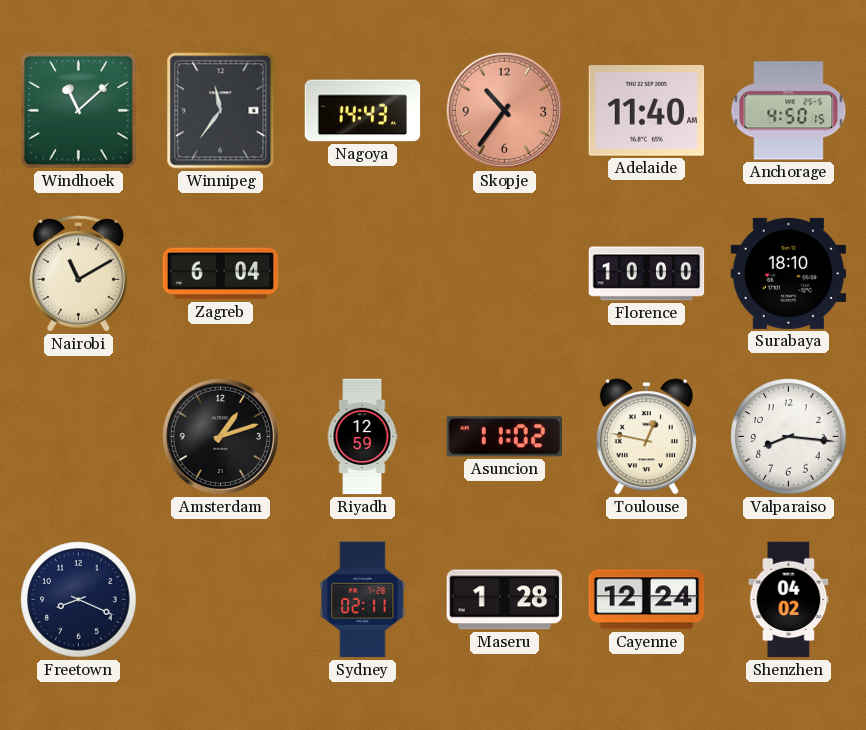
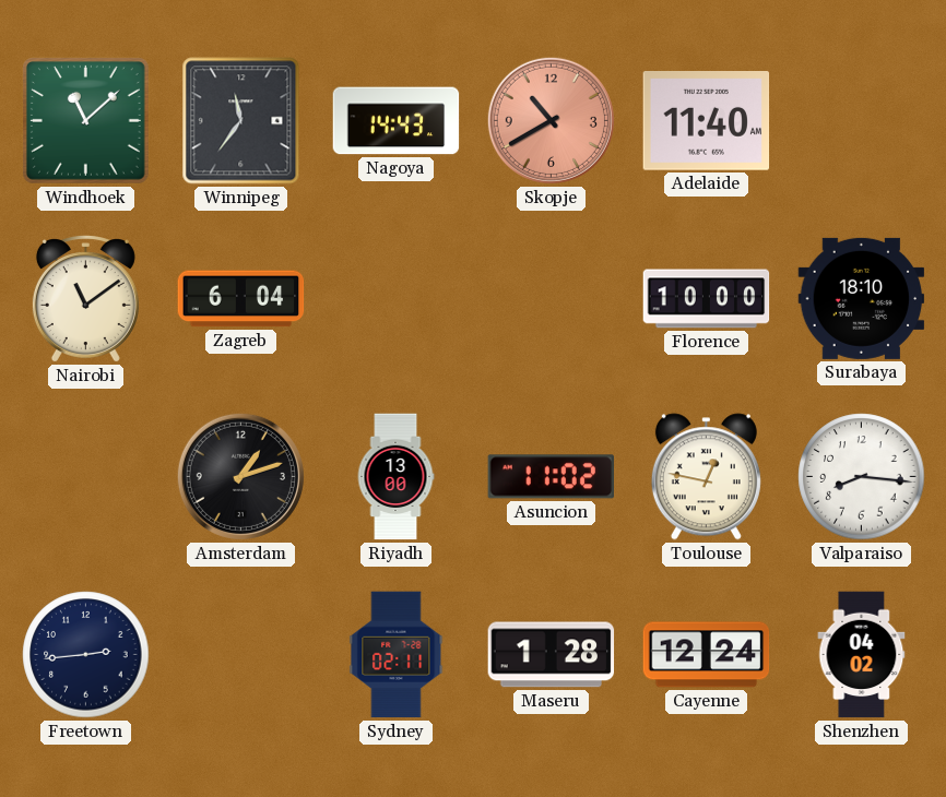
Skopje: 10:36 -> 10:40
Anchorage: 4:50 -> none
Nairobi: 11:10 -> 11:09
Riyadh: 12:59 -> 13:00
Freetown: 8:19 -> 2:44
